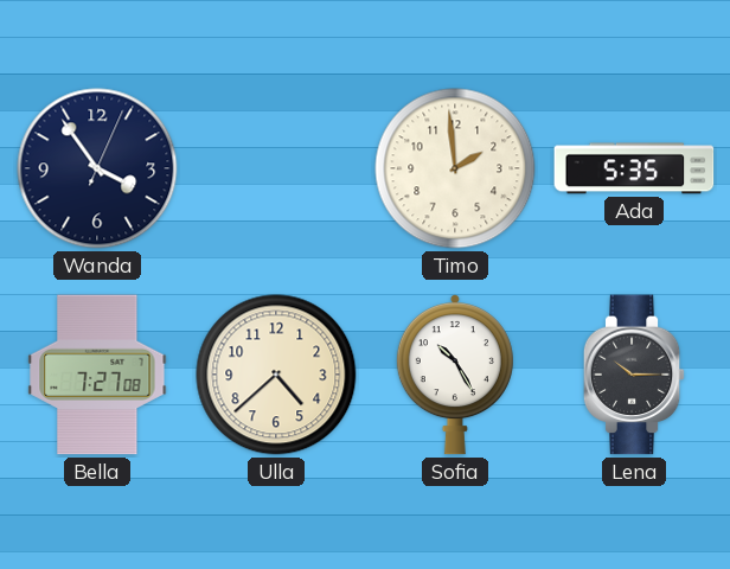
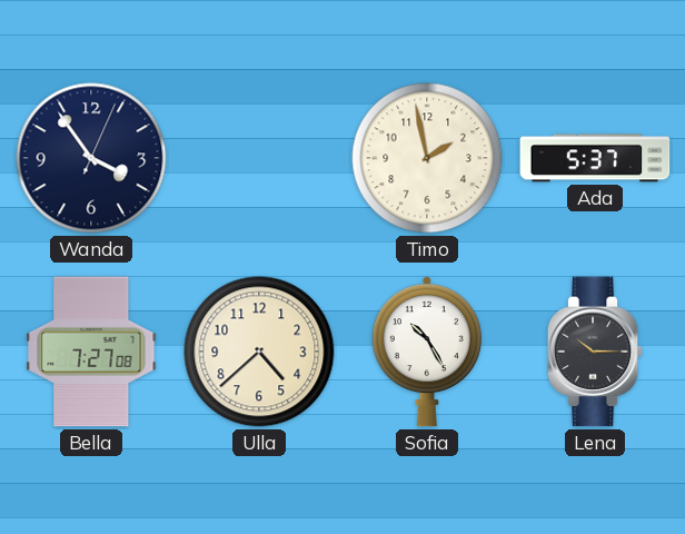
Timo: 1:59 -> 1:58
Ada: 5:35 -> 5:37
